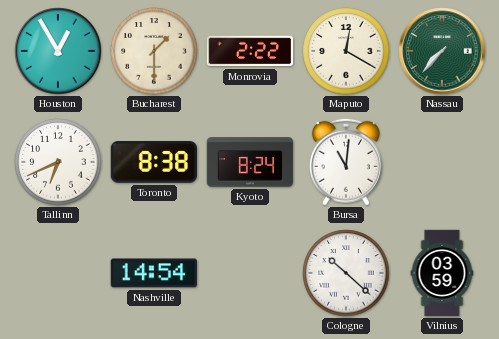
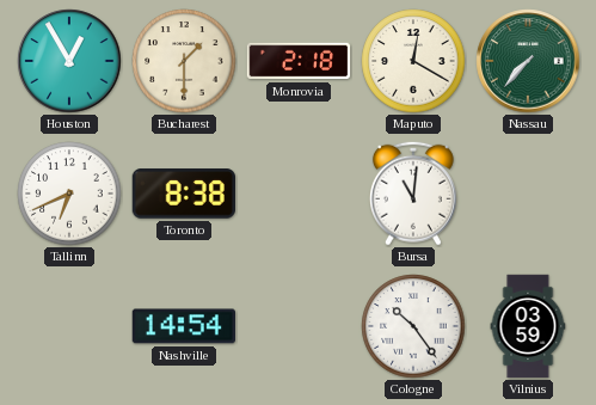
Monrovia: 2:22 -> 2:18
Kyoto: 8:24 -> none
Cologne: 10:22 -> 10:24
